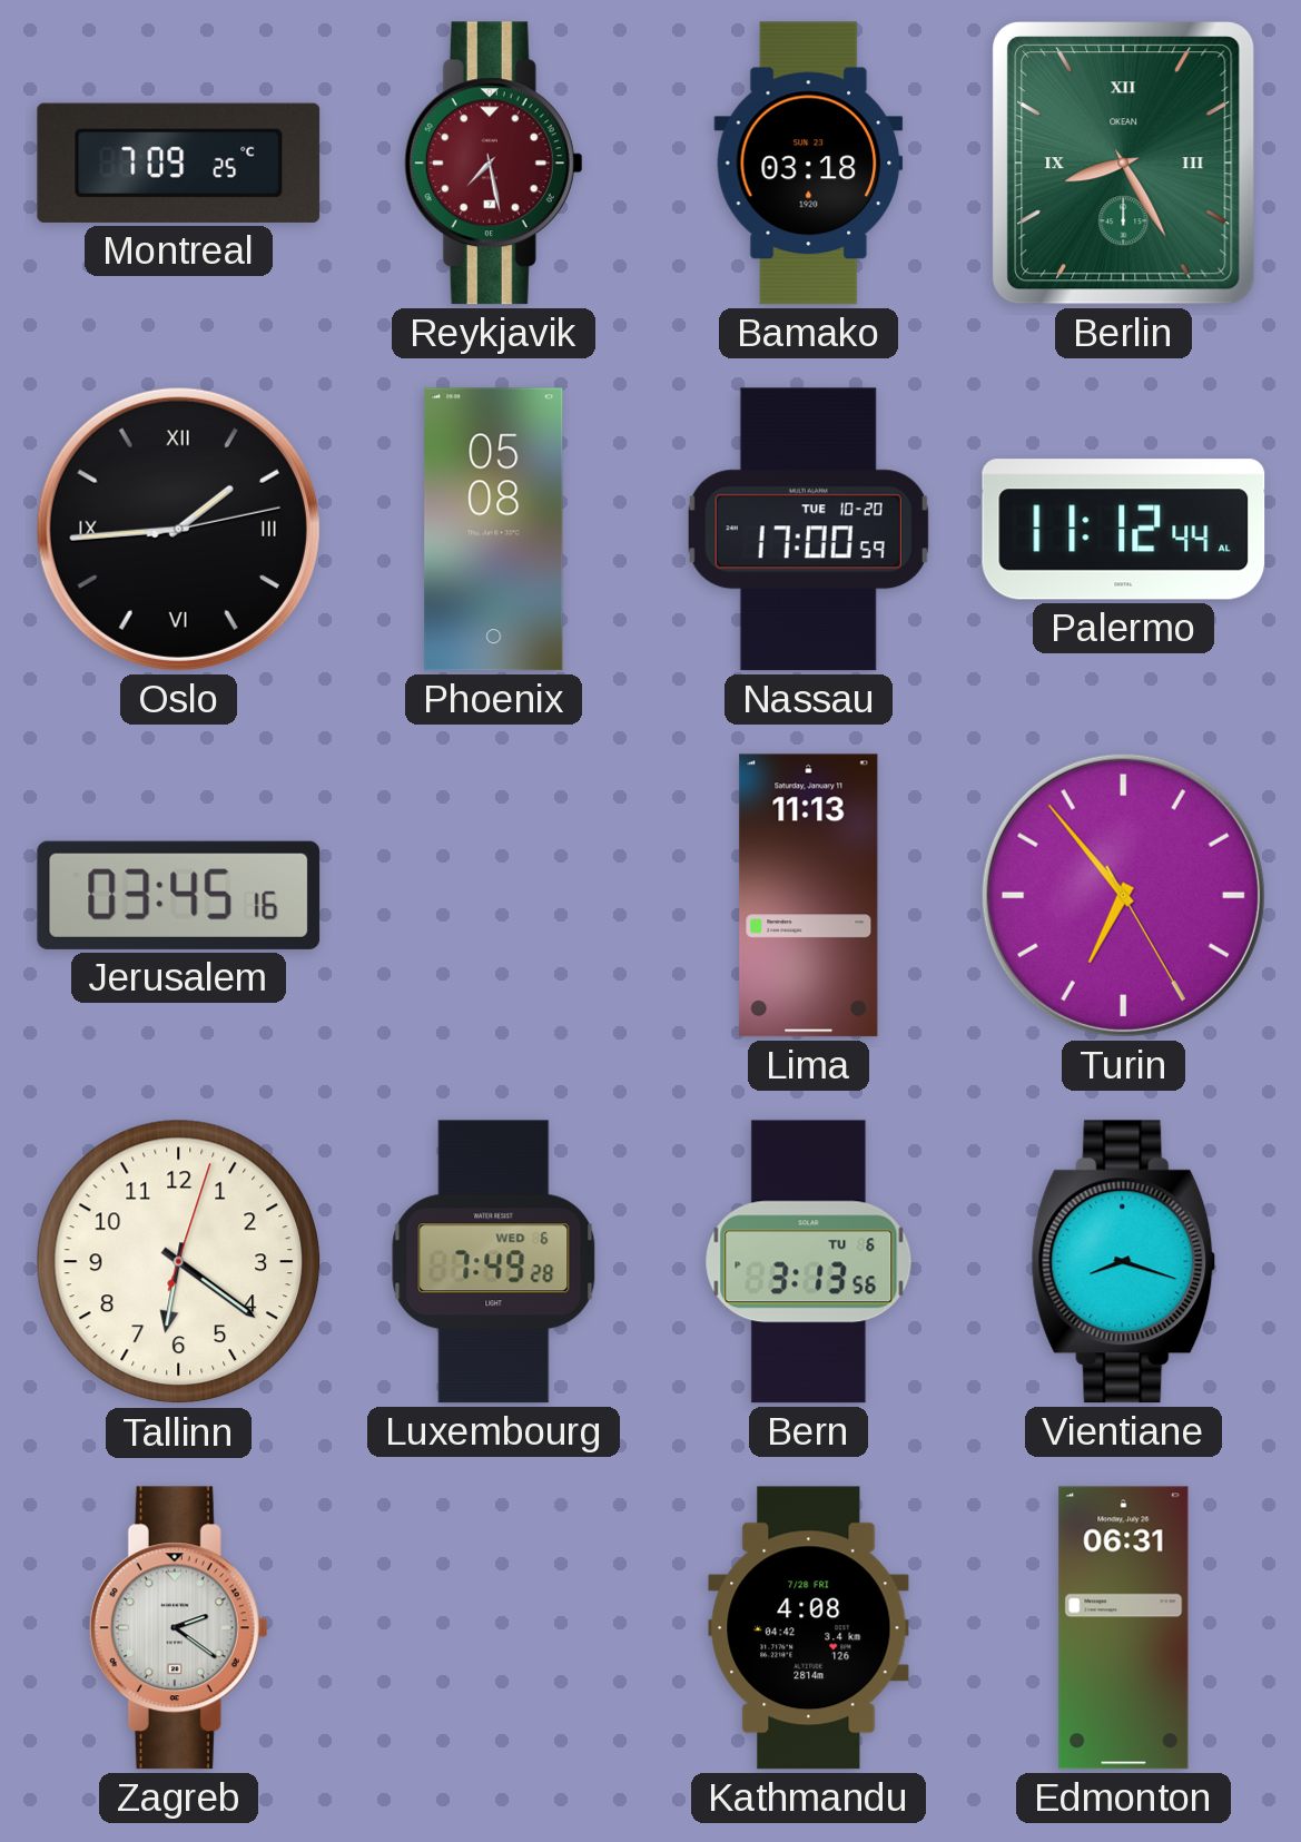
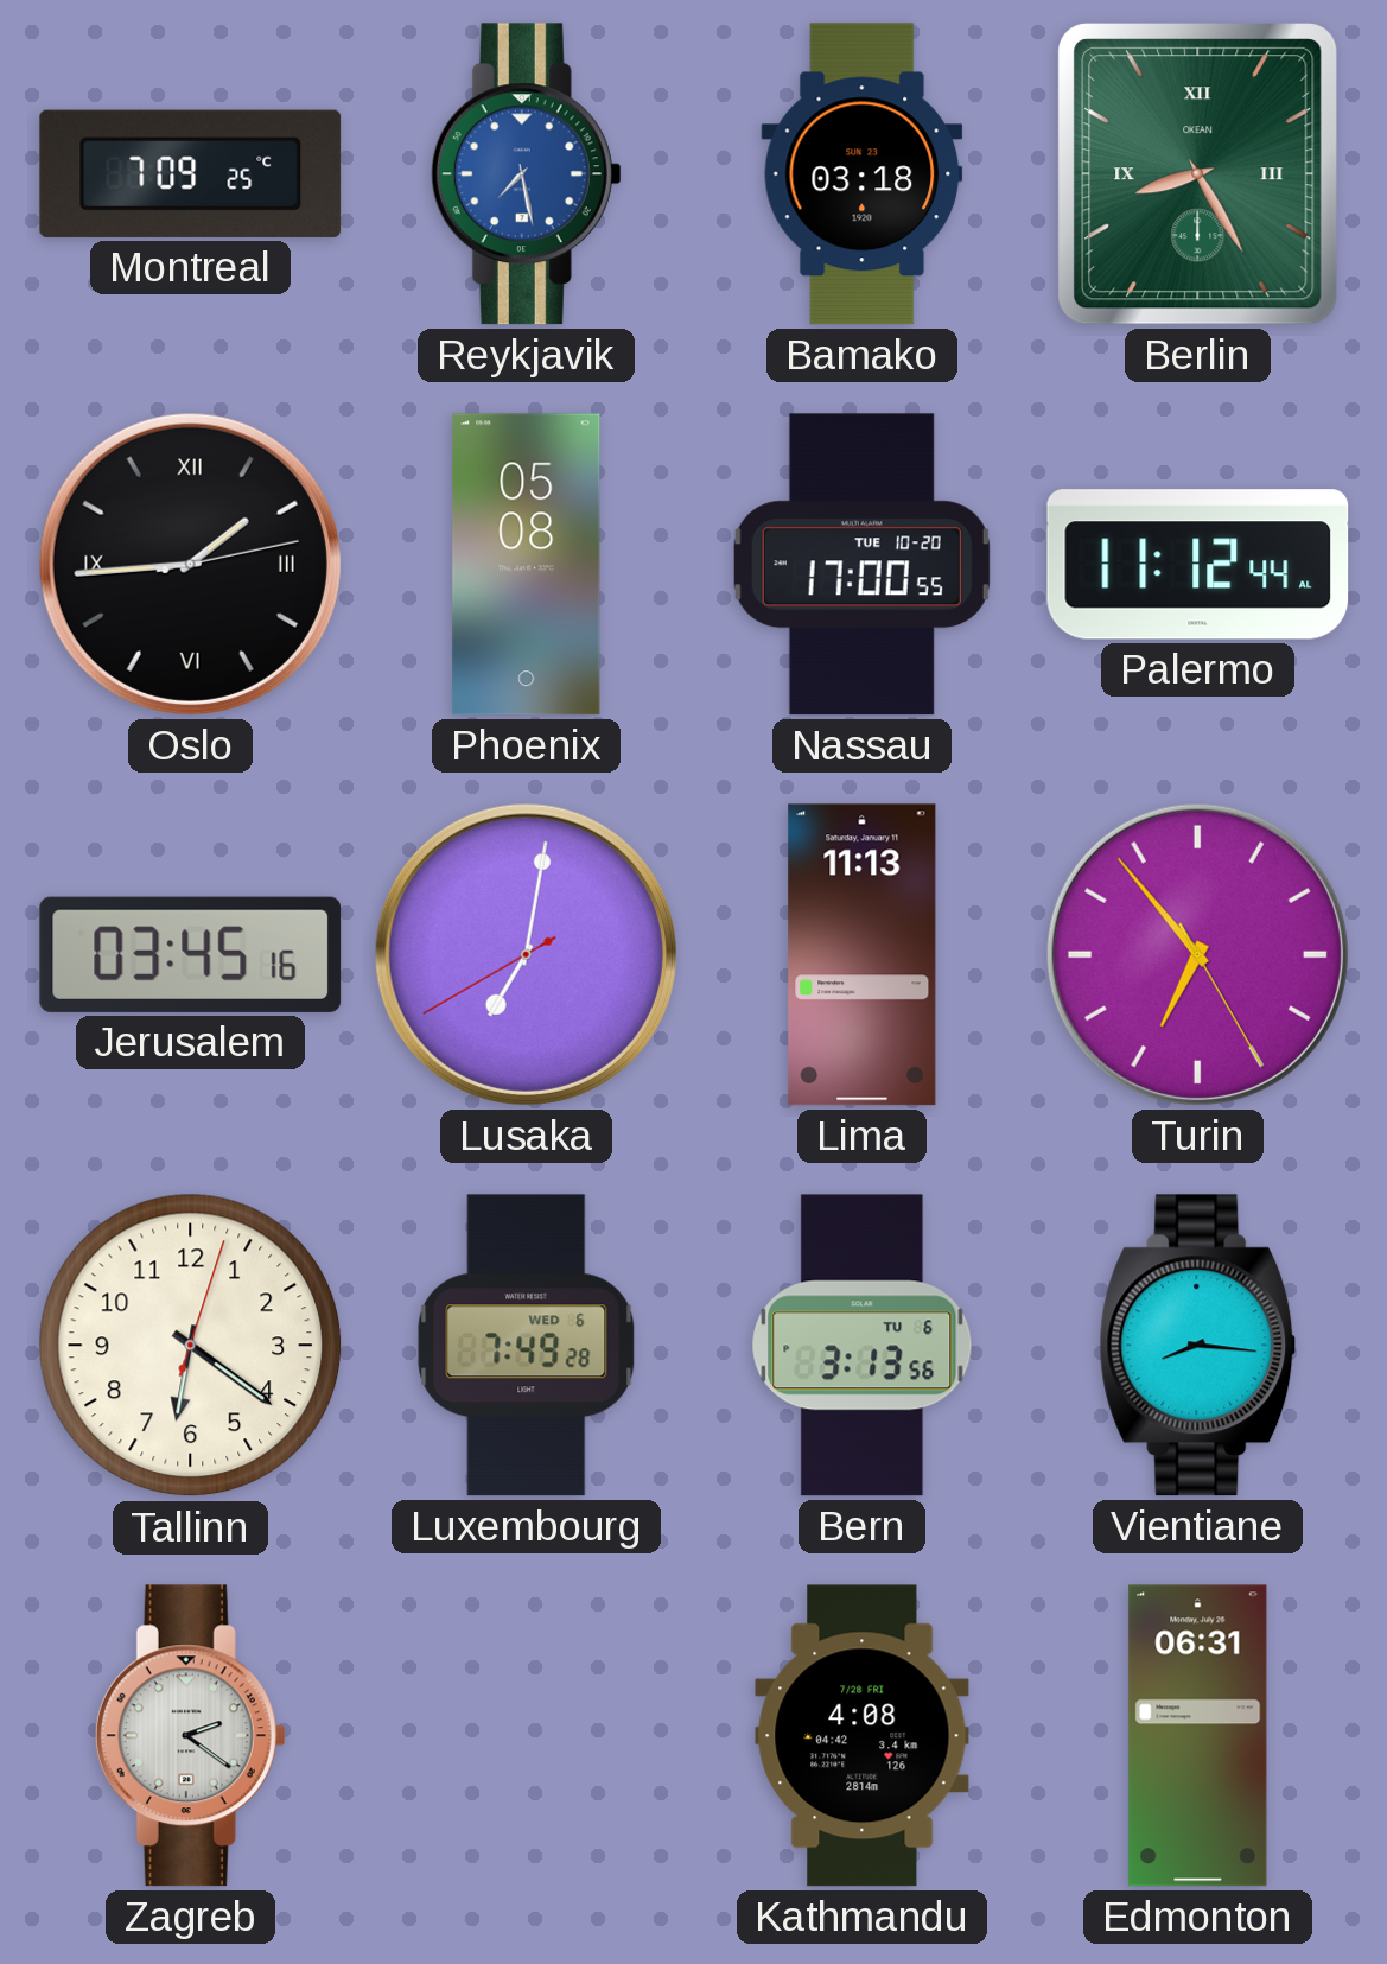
Reykjavik dial: burgundy -> blue
Nassau: 17:00:59 -> 17:00:55
Lusaka: none -> 7:01
Vientiane: 8:18 -> 8:16
